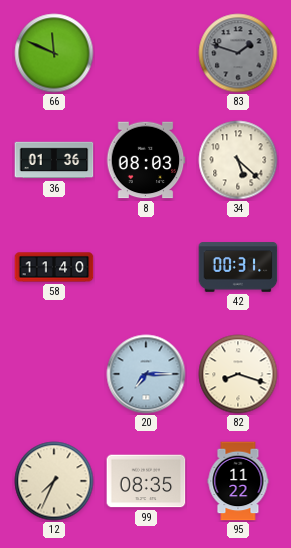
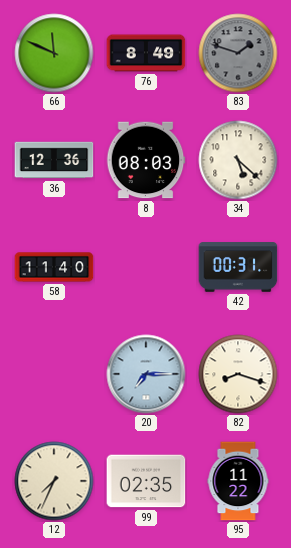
76: none -> 8:49
36: 01:36 -> 12:36
99: 08:35 -> 02:35
